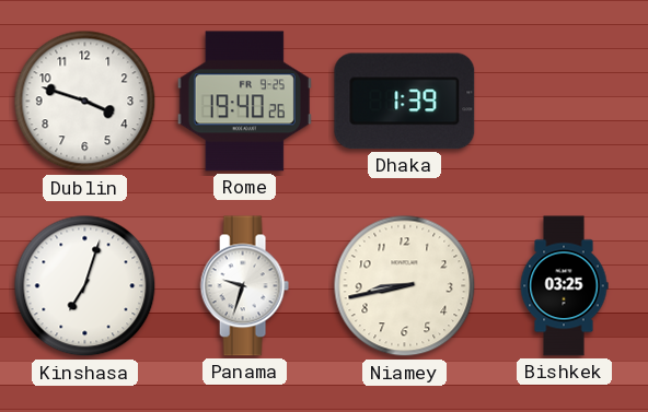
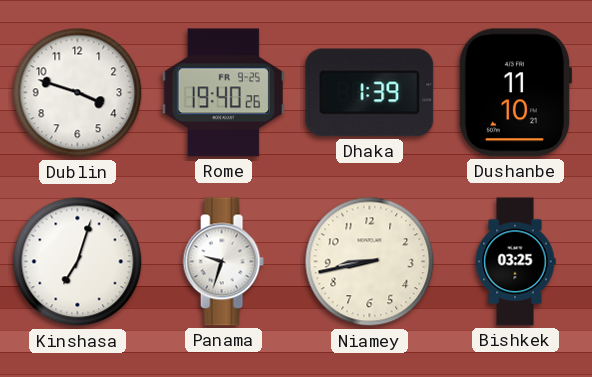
Dushanbe: none -> 11:10
